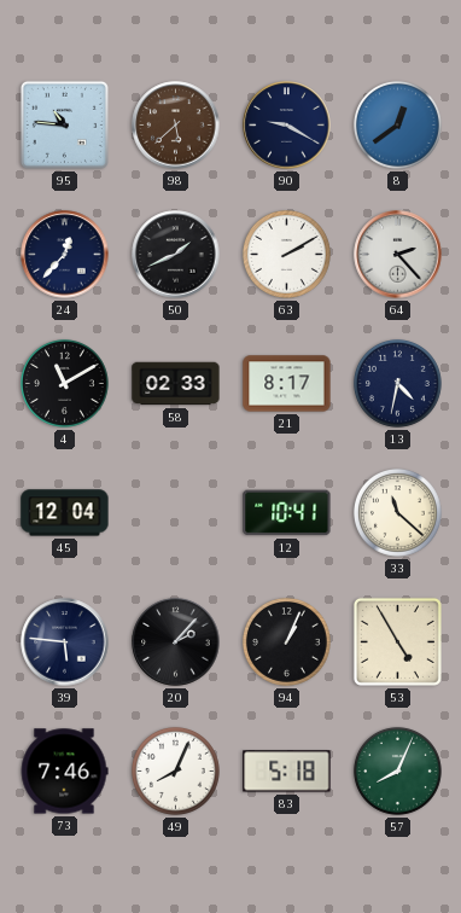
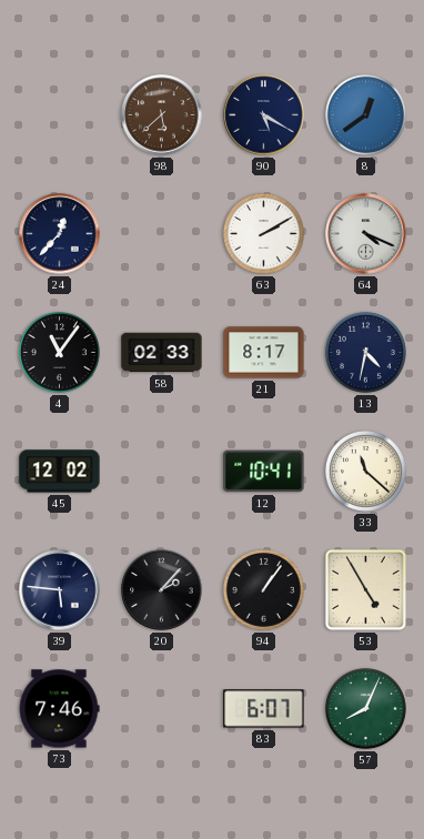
95: 10:46 -> none
90: 9:20 -> 5:20
50: 1:41 -> none
64: 2:23 -> 4:19
4: 11:10 -> 11:06
45: 12:04 -> 12:02
94: 1:04 -> 1:06
49: 8:04 -> none
83: 5:18 -> 6:07
